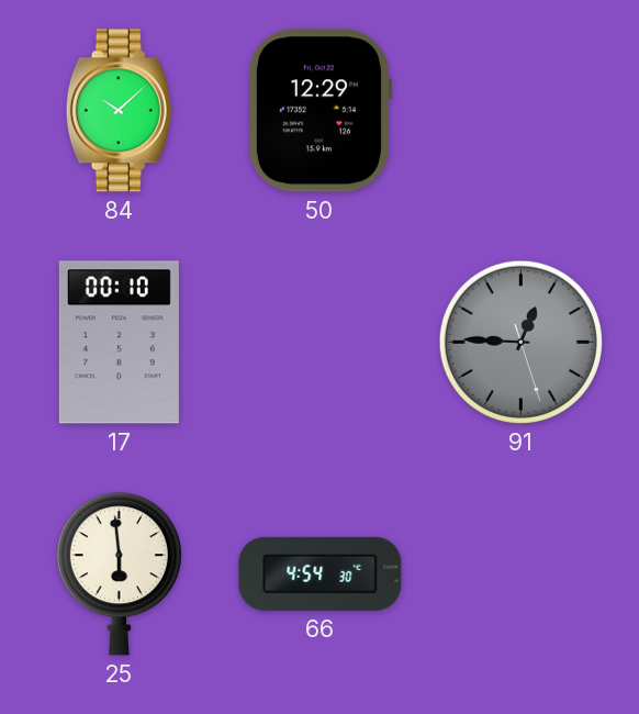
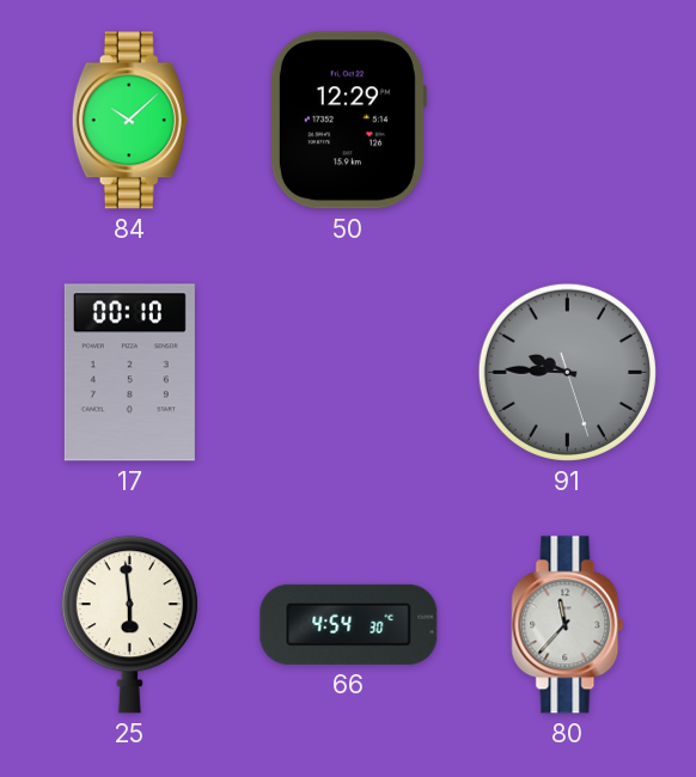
91: 12:45 -> 9:45
80: none -> 11:37
